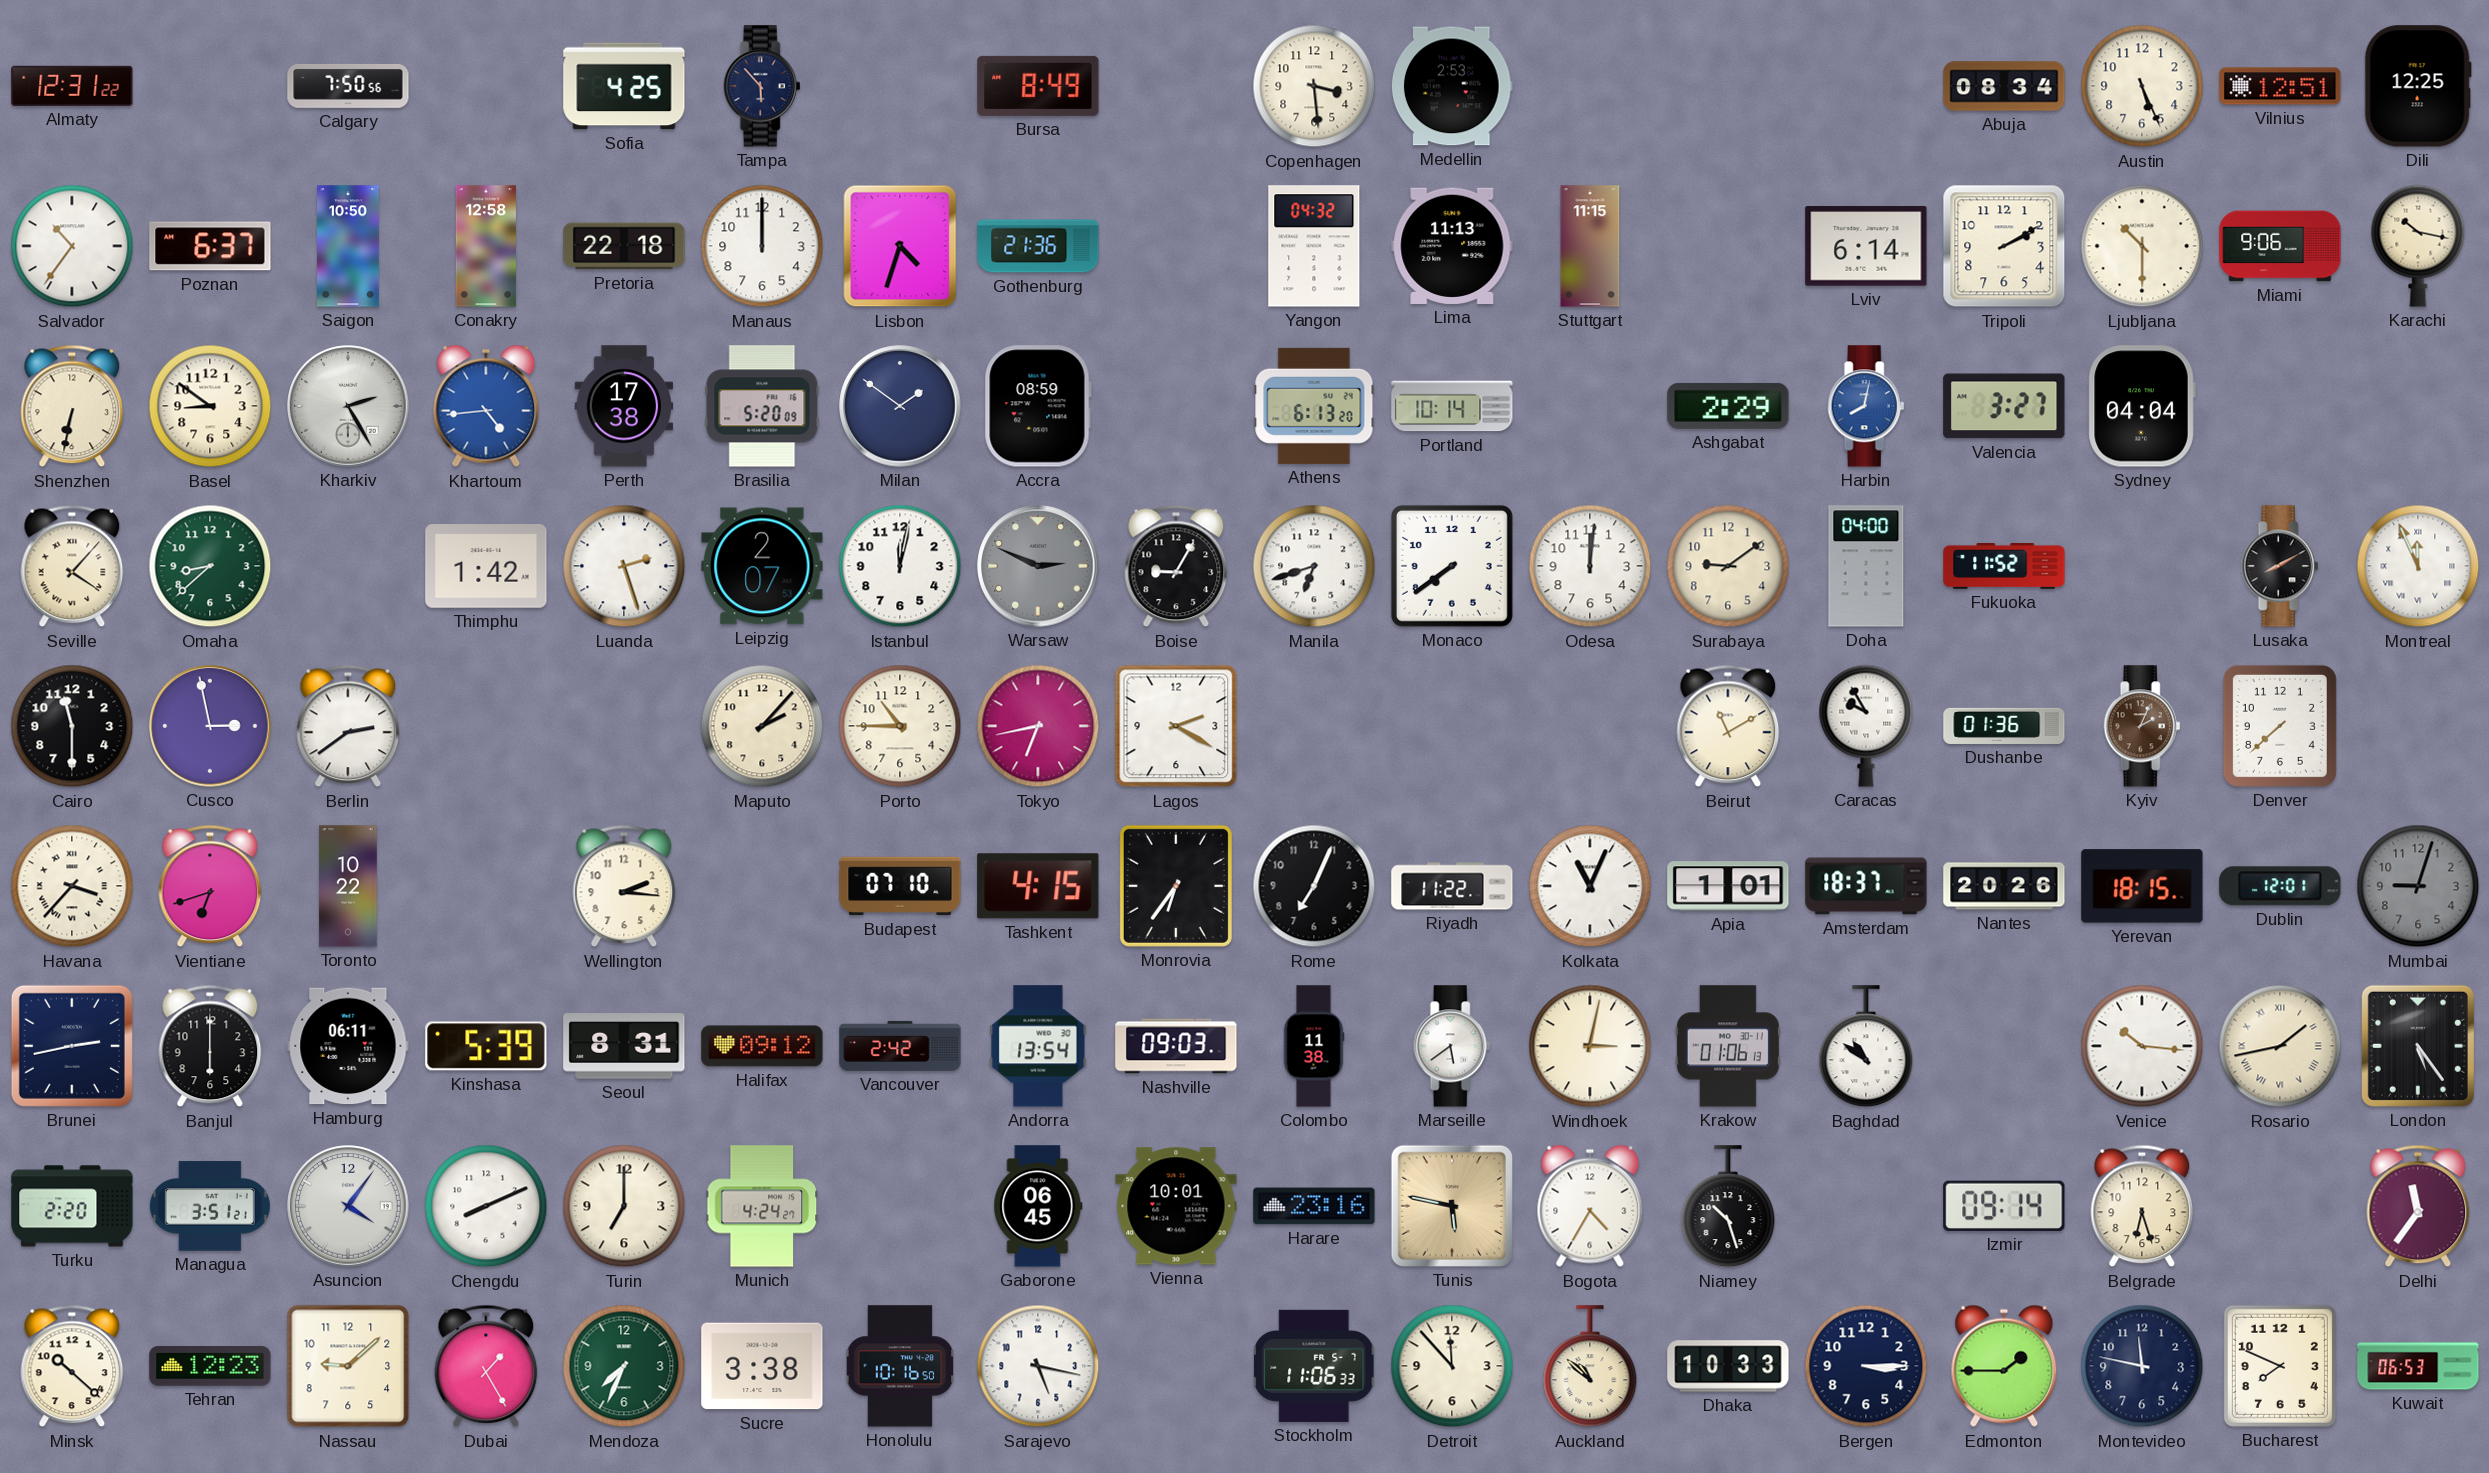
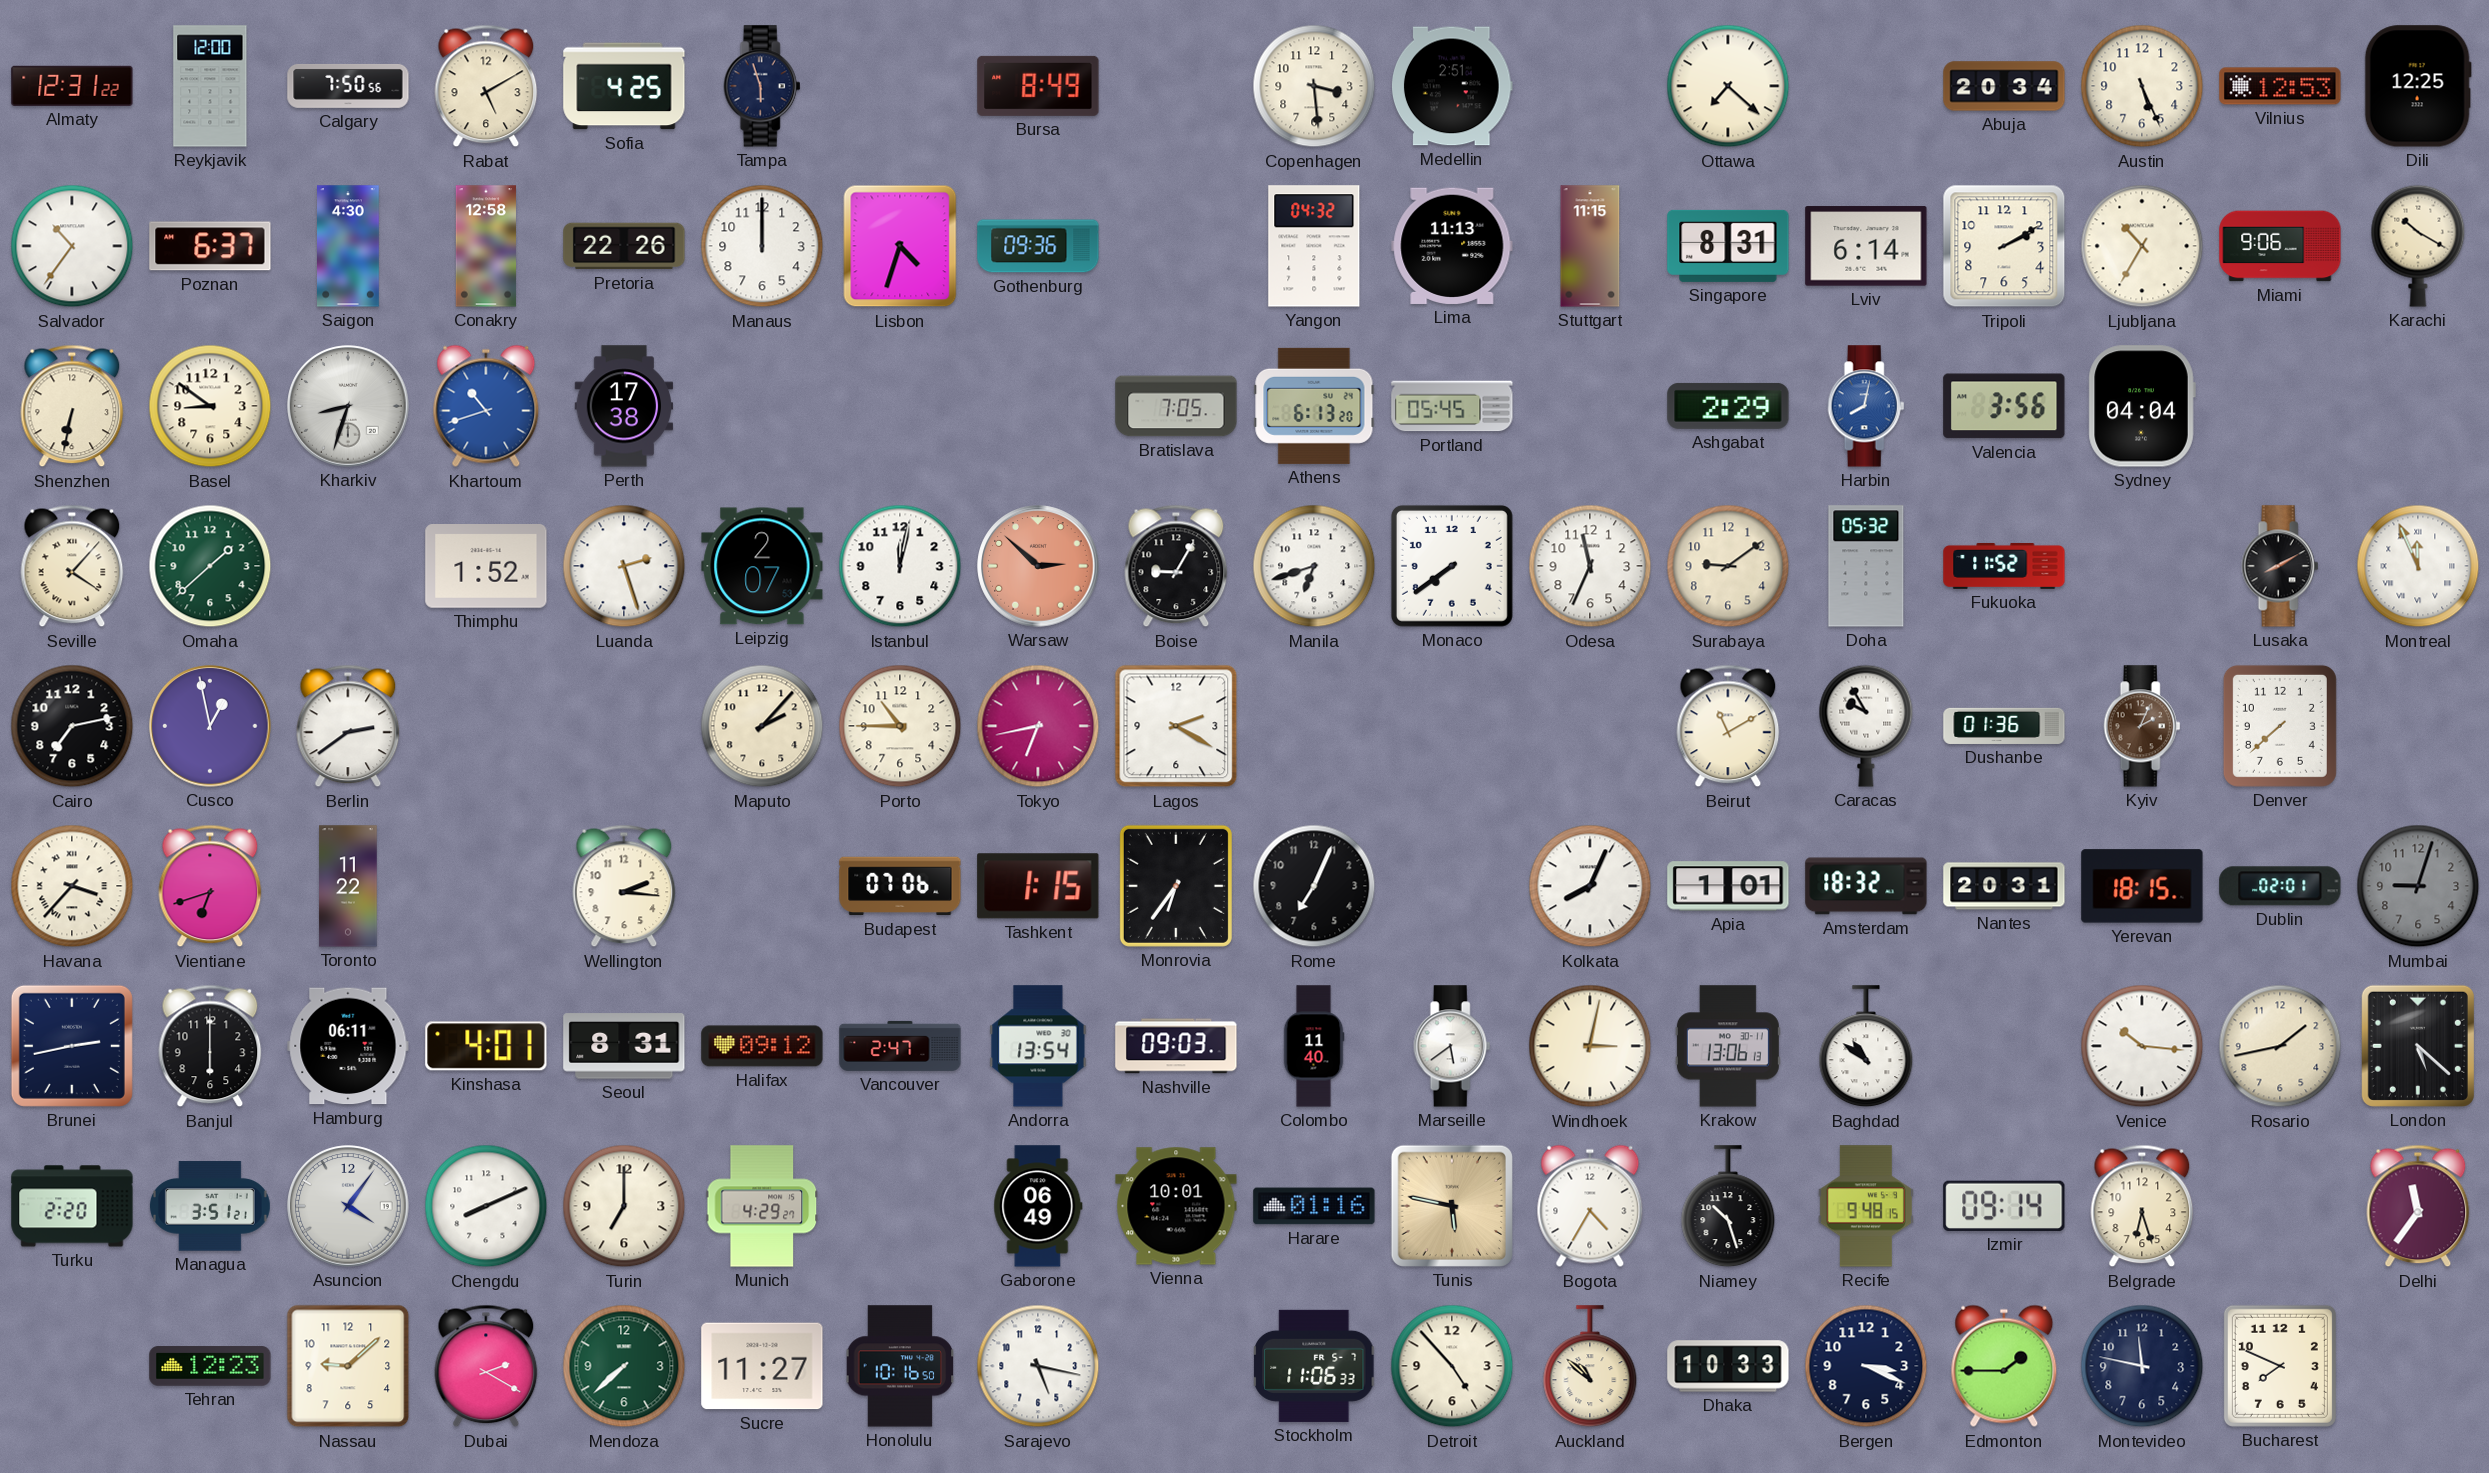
Reykjavik: none -> 12:00
Rabat: none -> 5:10
Tampa: 5:53 -> 5:57
Medellin: 2:53 -> 2:51
Ottawa: none -> 7:22
Abuja: 08:34 -> 20:34
Vilnius: 12:51 -> 12:53
Saigon: 10:50 -> 4:30
Pretoria: 22:18 -> 22:26
Gothenburg: 21:36 -> 09:36
Singapore: none -> 8:31
Ljubljana: 10:30 -> 10:35
Karachi: 10:17 -> 10:20
Kharkiv: 2:25 -> 8:33
Khartoum: 4:44 -> 10:42
Brasilia: 5:20 -> none
Milan: 1:51 -> none
Accra: 08:59 -> none
Bratislava: none -> 7:05
Portland: 10:14 -> 05:45
Valencia: 3:27 -> 3:56
Omaha: 8:38 -> 1:38
Thimphu: 1:42 -> 1:52
Warsaw: 2:49 -> 2:52
Warsaw dial: grey -> salmon
Odesa: 12:01 -> 11:34
Doha: 04:00 -> 05:32
Cairo: 11:30 -> 7:13
Cusco: 2:58 -> 12:58
Toronto: 10:22 -> 11:22
Budapest: 07:10 -> 07:06
Tashkent: 4:15 -> 1:15
Riyadh: 11:22 -> none
Kolkata: 11:04 -> 8:04
Amsterdam: 18:37 -> 18:32
Nantes: 20:26 -> 20:31
Dublin: 12:01 -> 02:01
Kinshasa: 5:39 -> 4:01
Vancouver: 2:42 -> 2:47
Colombo: 11:38 -> 11:40
Krakow: 01:06 -> 13:06
Rosario numerals: Roman -> Arabic
London: 5:24 -> 5:22
Munich: 4:24 -> 4:29
Gaborone: 06:45 -> 06:49
Harare: 23:16 -> 01:16
Recife: none -> 9:48
Minsk: 10:22 -> none
Dubai: 1:25 -> 2:20
Mendoza: 7:34 -> 7:38
Sucre: 3:38 -> 11:27
Detroit: 11:53 -> 4:53
Bergen: 3:15 -> 3:19
Kuwait: 06:53 -> none
